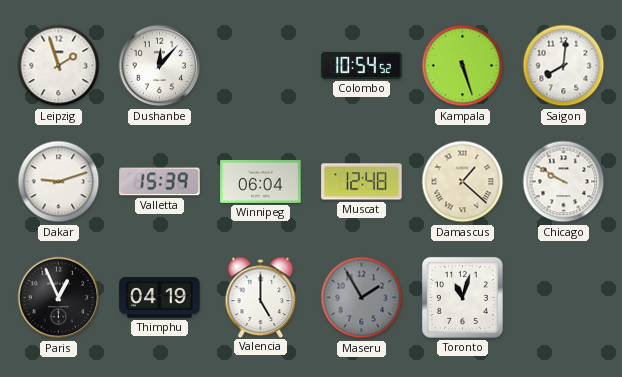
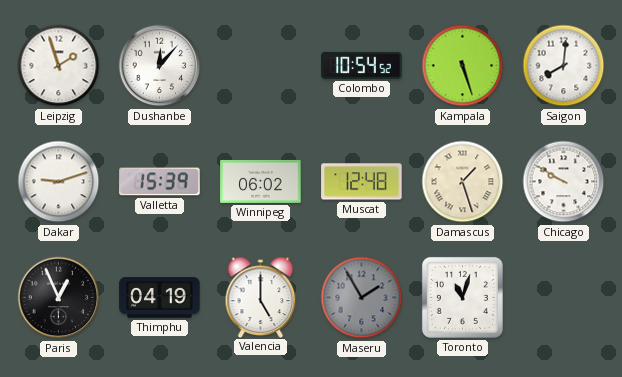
Winnipeg: 06:04 -> 06:02
Damascus: 1:22 -> 1:27
